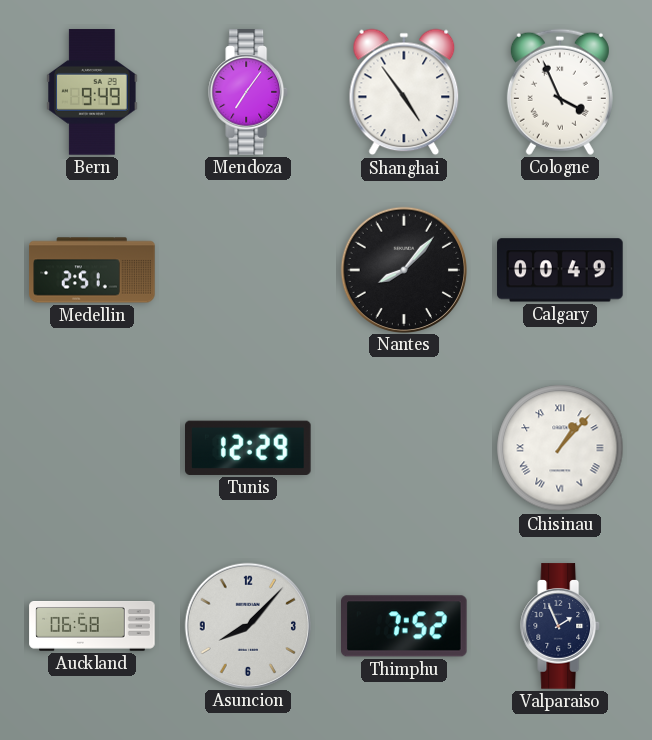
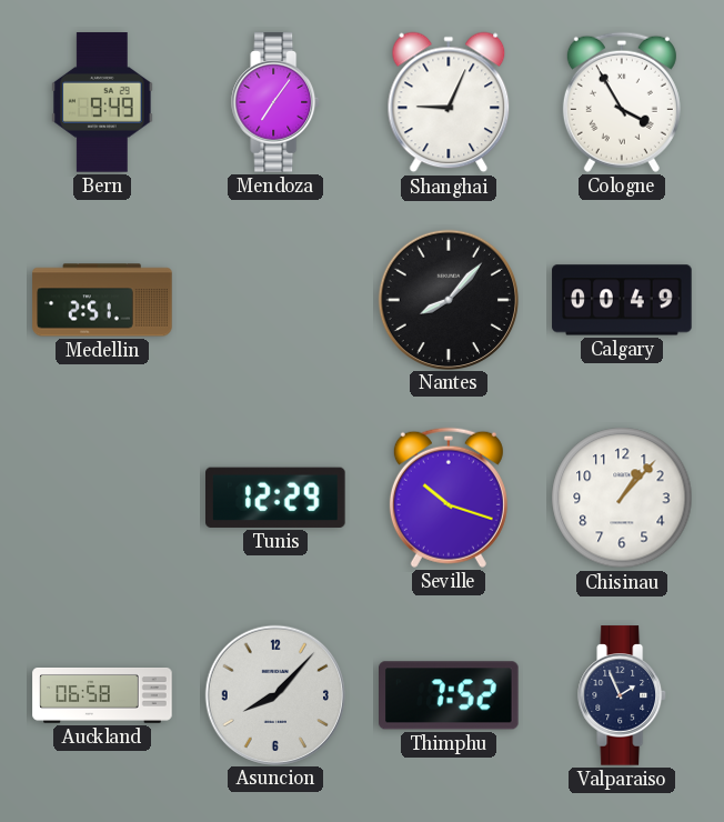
Shanghai: 4:54 -> 9:04
Cologne: 3:56 -> 3:55
Seville: none -> 10:18
Chisinau numerals: Roman -> Arabic
